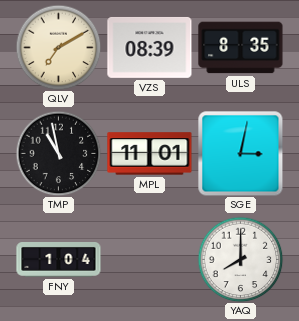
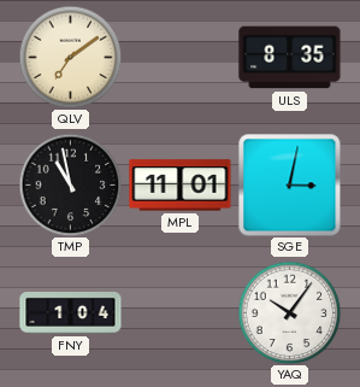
QLV: 7:10 -> 7:09
VZS: 08:39 -> none
YAQ: 8:00 -> 10:06
